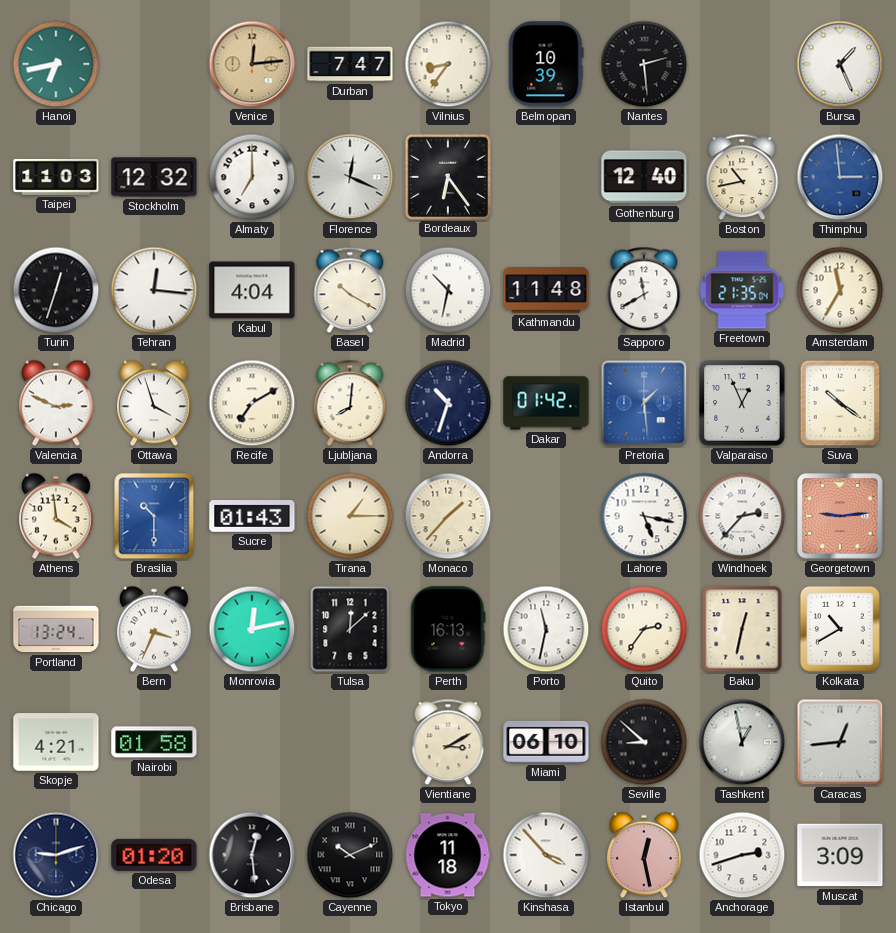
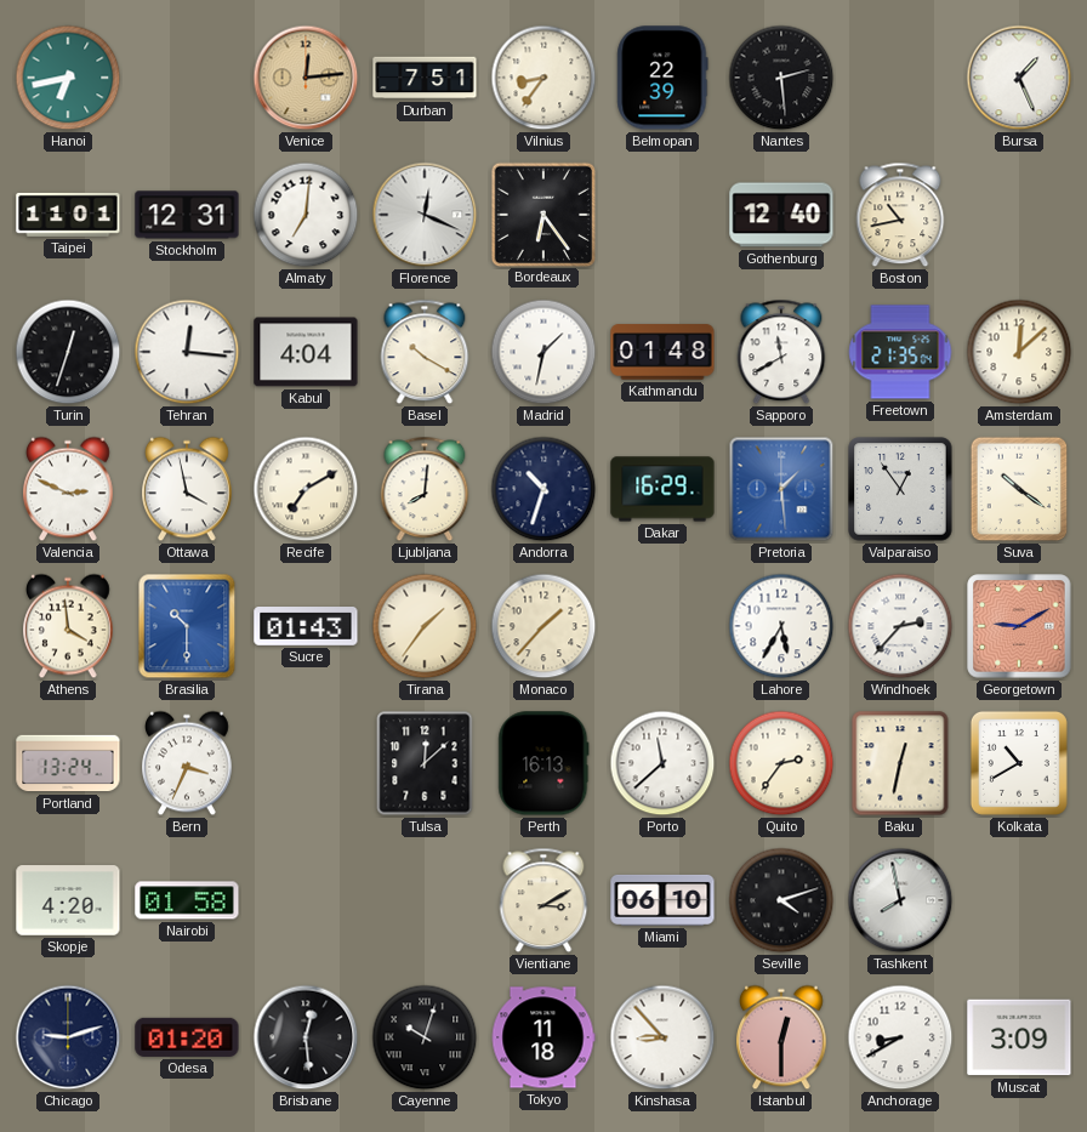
Durban: 7:47 -> 7:51
Belmopan: 10:39 -> 22:39
Taipei: 11:03 -> 11:01
Stockholm: 12:32 -> 12:31
Almaty: 7:00 -> 7:01
Thimphu: 2:59 -> none
Madrid: 10:32 -> 1:32
Kathmandu: 11:48 -> 01:48
Amsterdam: 11:35 -> 12:08
Ottawa: 3:57 -> 3:58
Dakar: 01:42 -> 16:29
Valparaiso: 12:56 -> 12:54
Tirana: 1:15 -> 1:36
Lahore: 5:17 -> 5:35
Georgetown: 9:14 -> 9:10
Monrovia: 12:13 -> none
Porto: 11:32 -> 11:38
Skopje: 4:21 -> 4:20
Seville: 8:52 -> 4:12
Tashkent: 12:58 -> 7:58
Caracas: 12:44 -> none
Cayenne: 10:11 -> 10:03
Kinshasa: 3:53 -> 8:53
Istanbul: 12:28 -> 12:30
Anchorage: 2:42 -> 8:40
